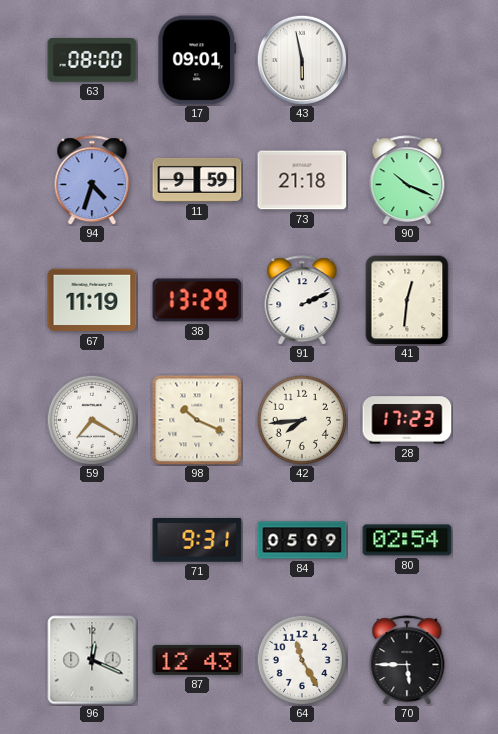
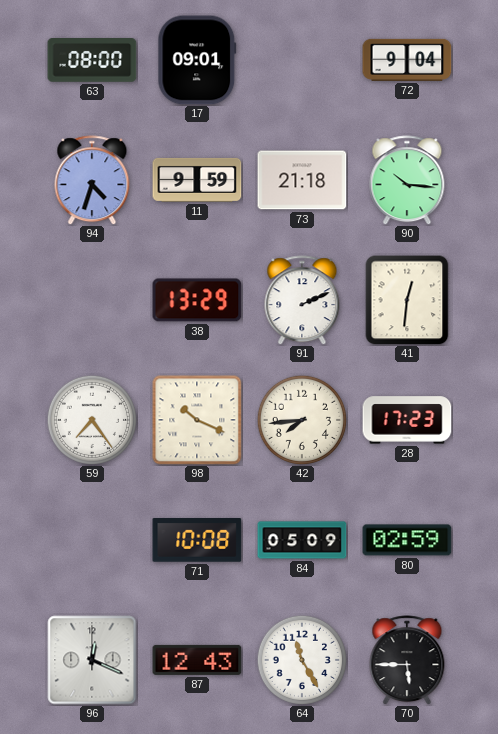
43: 5:58 -> none
72: none -> 9:04
90: 10:19 -> 10:16
67: 11:19 -> none
59: 7:20 -> 7:24
71: 9:31 -> 10:08
80: 02:54 -> 02:59
